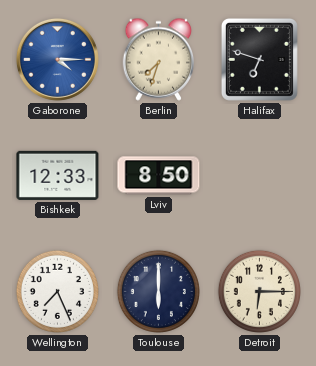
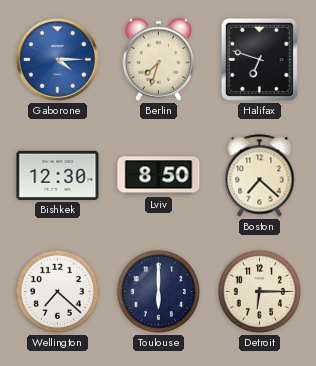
Bishkek: 12:33 -> 12:30
Boston: none -> 7:22
Wellington: 7:26 -> 7:22
